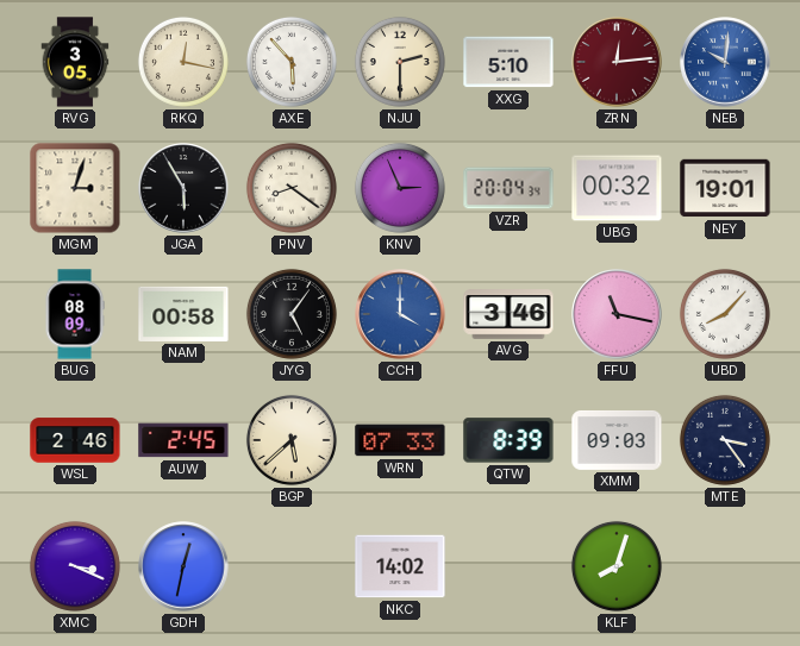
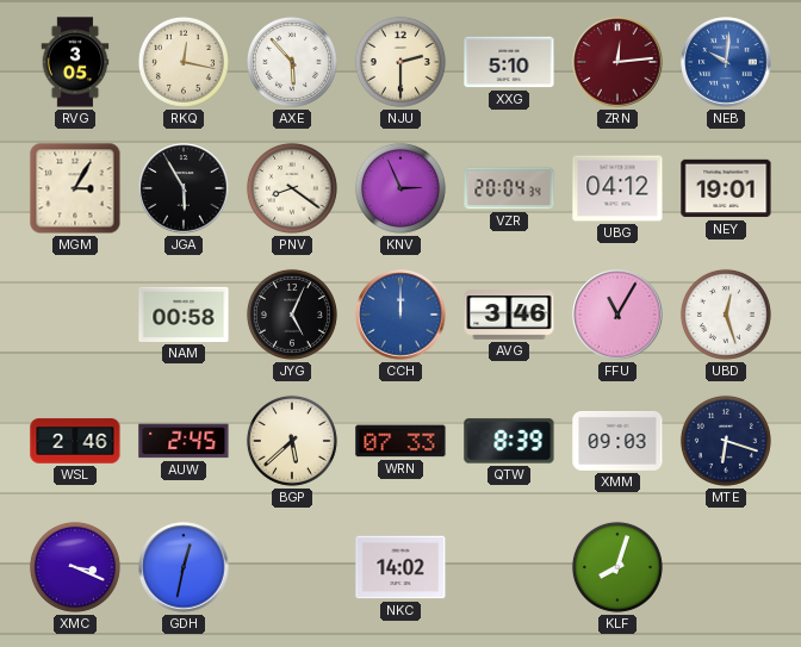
MGM: 3:03 -> 3:05
UBG: 00:32 -> 04:12
BUG: 08:09 -> none
JYG: 5:06 -> 5:04
CCH: 4:00 -> 12:00
FFU: 11:17 -> 11:05
UBD: 8:07 -> 12:27
MTE: 3:24 -> 6:18
